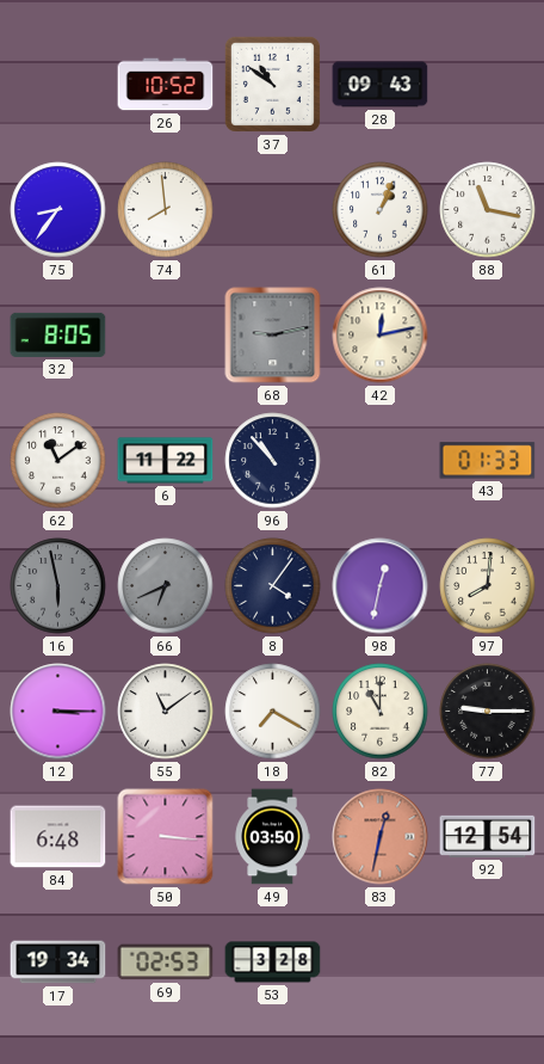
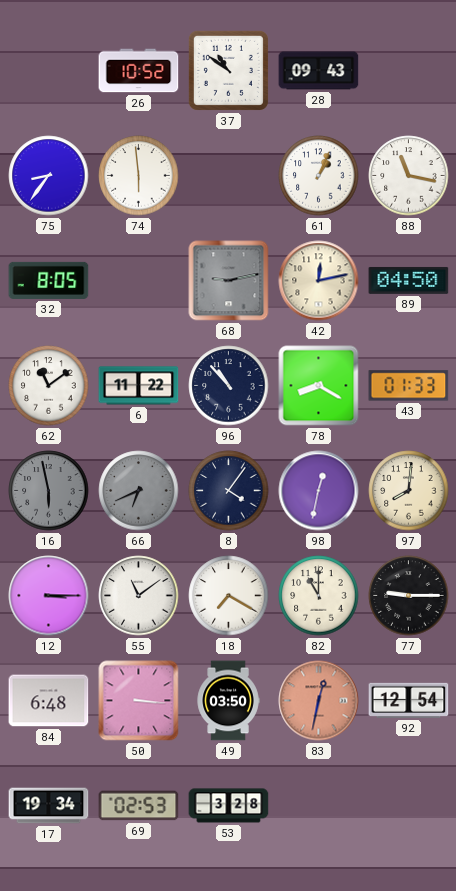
74: 7:59 -> 5:59
89: none -> 04:50
78: none -> 8:20
